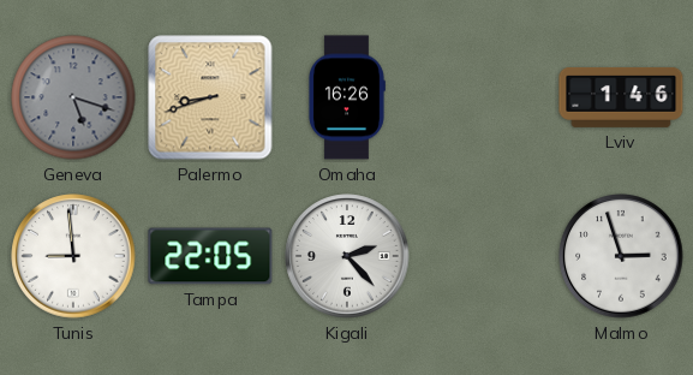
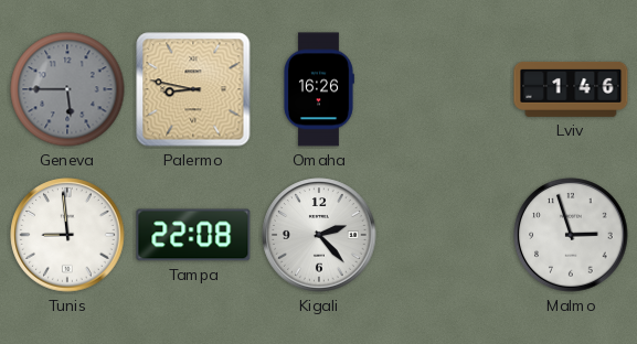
Geneva: 5:18 -> 5:45
Palermo: 8:42 -> 8:47
Tampa: 22:05 -> 22:08
